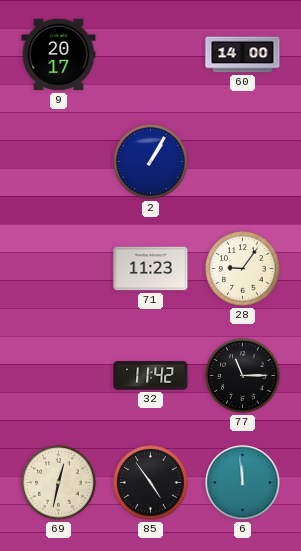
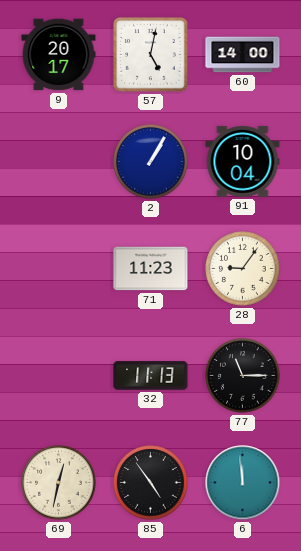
57: none -> 5:02
91: none -> 10:04
32: 11:42 -> 11:13
